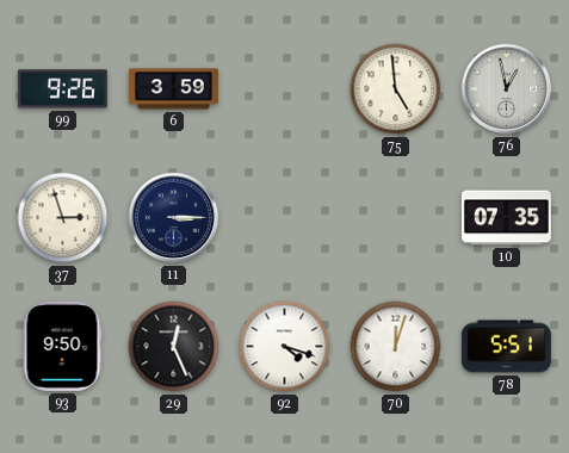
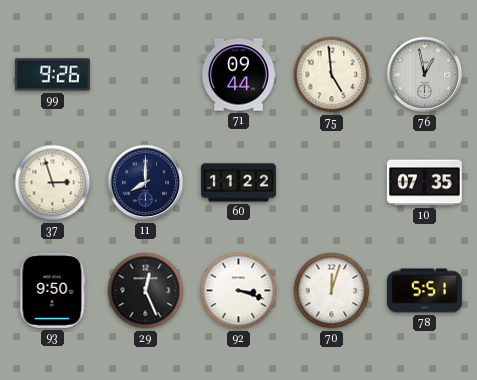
6: 3:59 -> none
71: none -> 09:44
11: 3:15 -> 8:00
60: none -> 11:22
92: 4:18 -> 3:18
